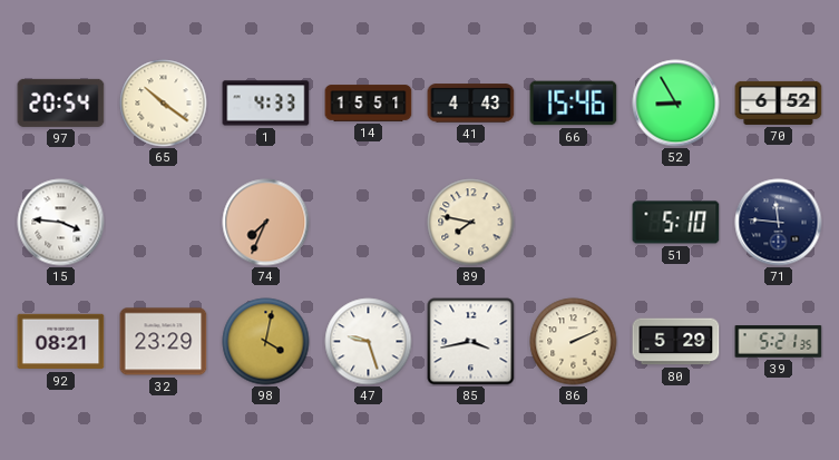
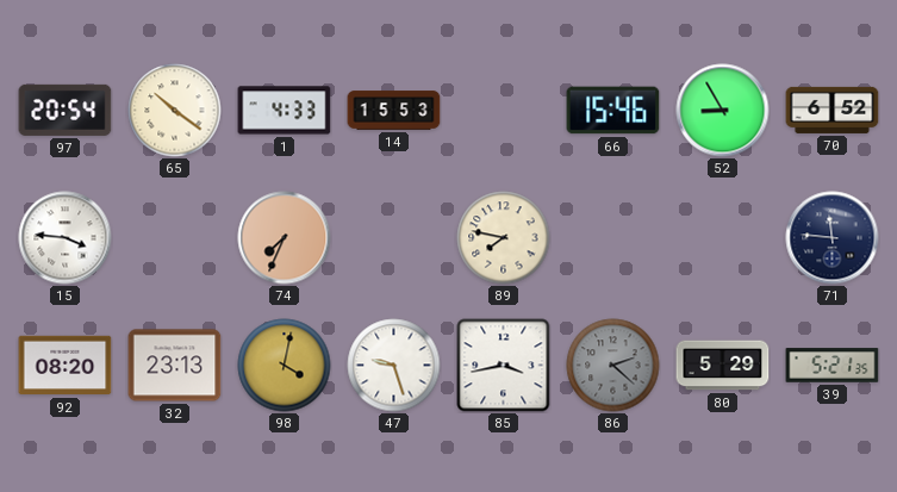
14: 15:51 -> 15:53
41: 4:43 -> none
51: 5:10 -> none
92: 08:21 -> 08:20
32: 23:29 -> 23:13
86: 2:11 -> 2:22
86 dial: cream -> grey
